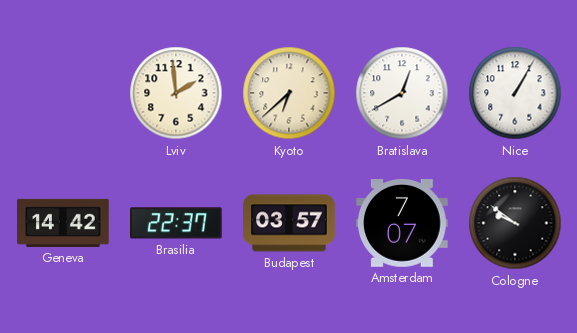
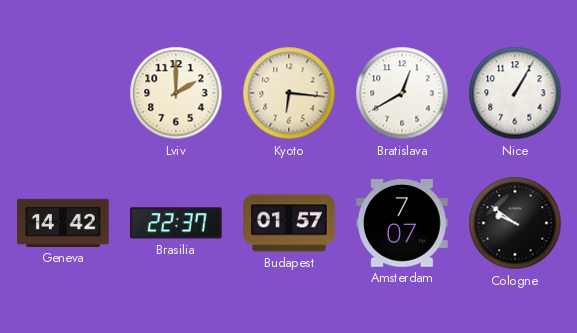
Lviv: 1:59 -> 2:00
Kyoto: 6:38 -> 6:16
Budapest: 03:57 -> 01:57
